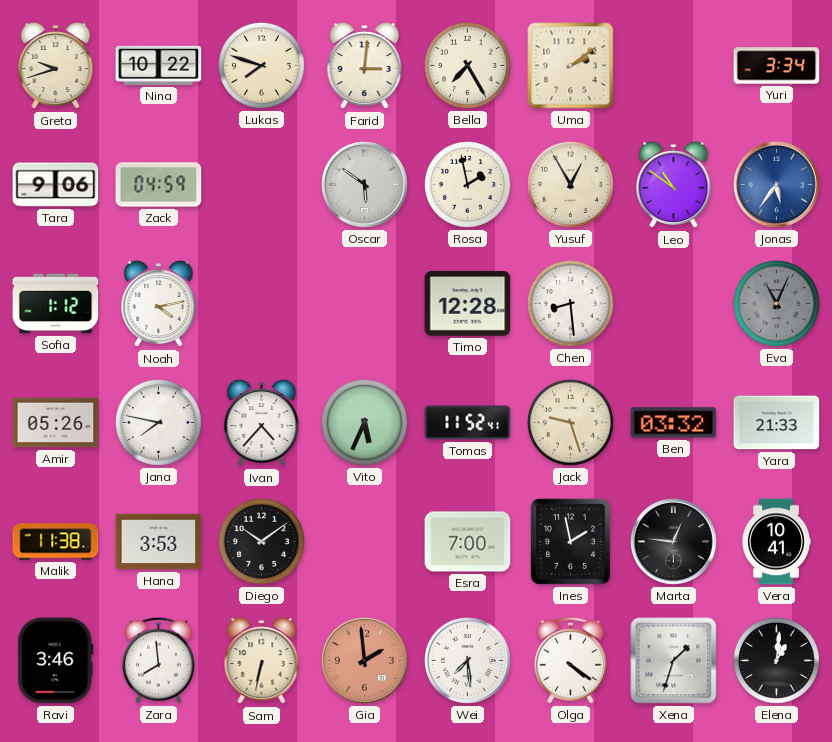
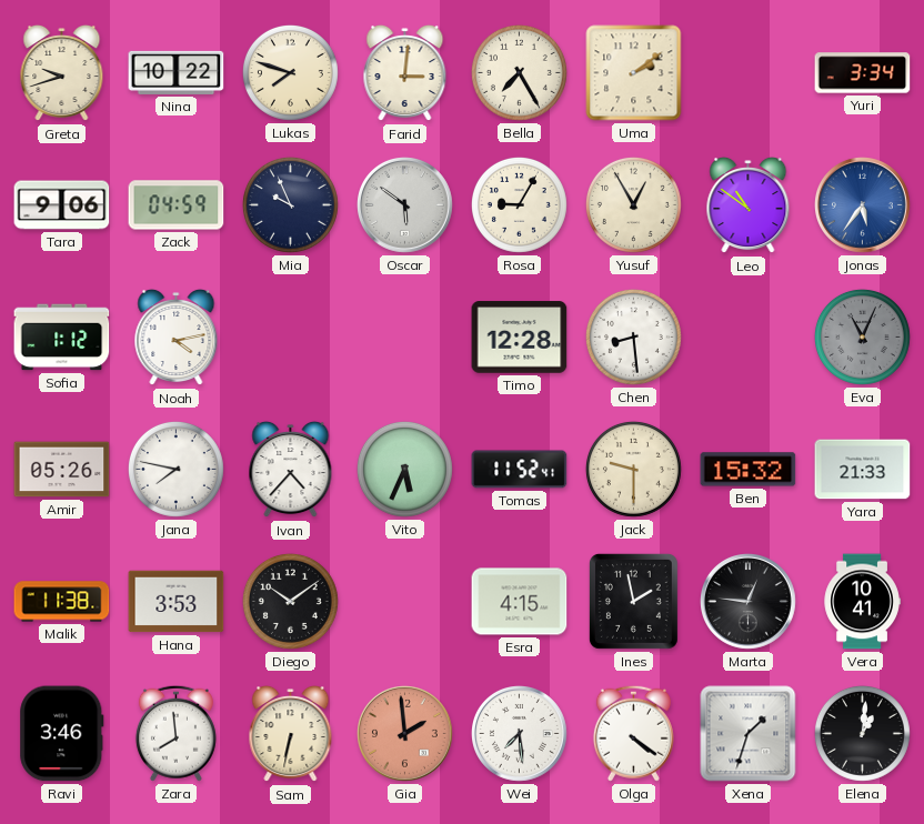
Mia: none -> 9:56
Rosa: 1:58 -> 9:05
Jack: 9:27 -> 9:30
Ben: 03:32 -> 15:32
Esra: 7:00 -> 4:15
